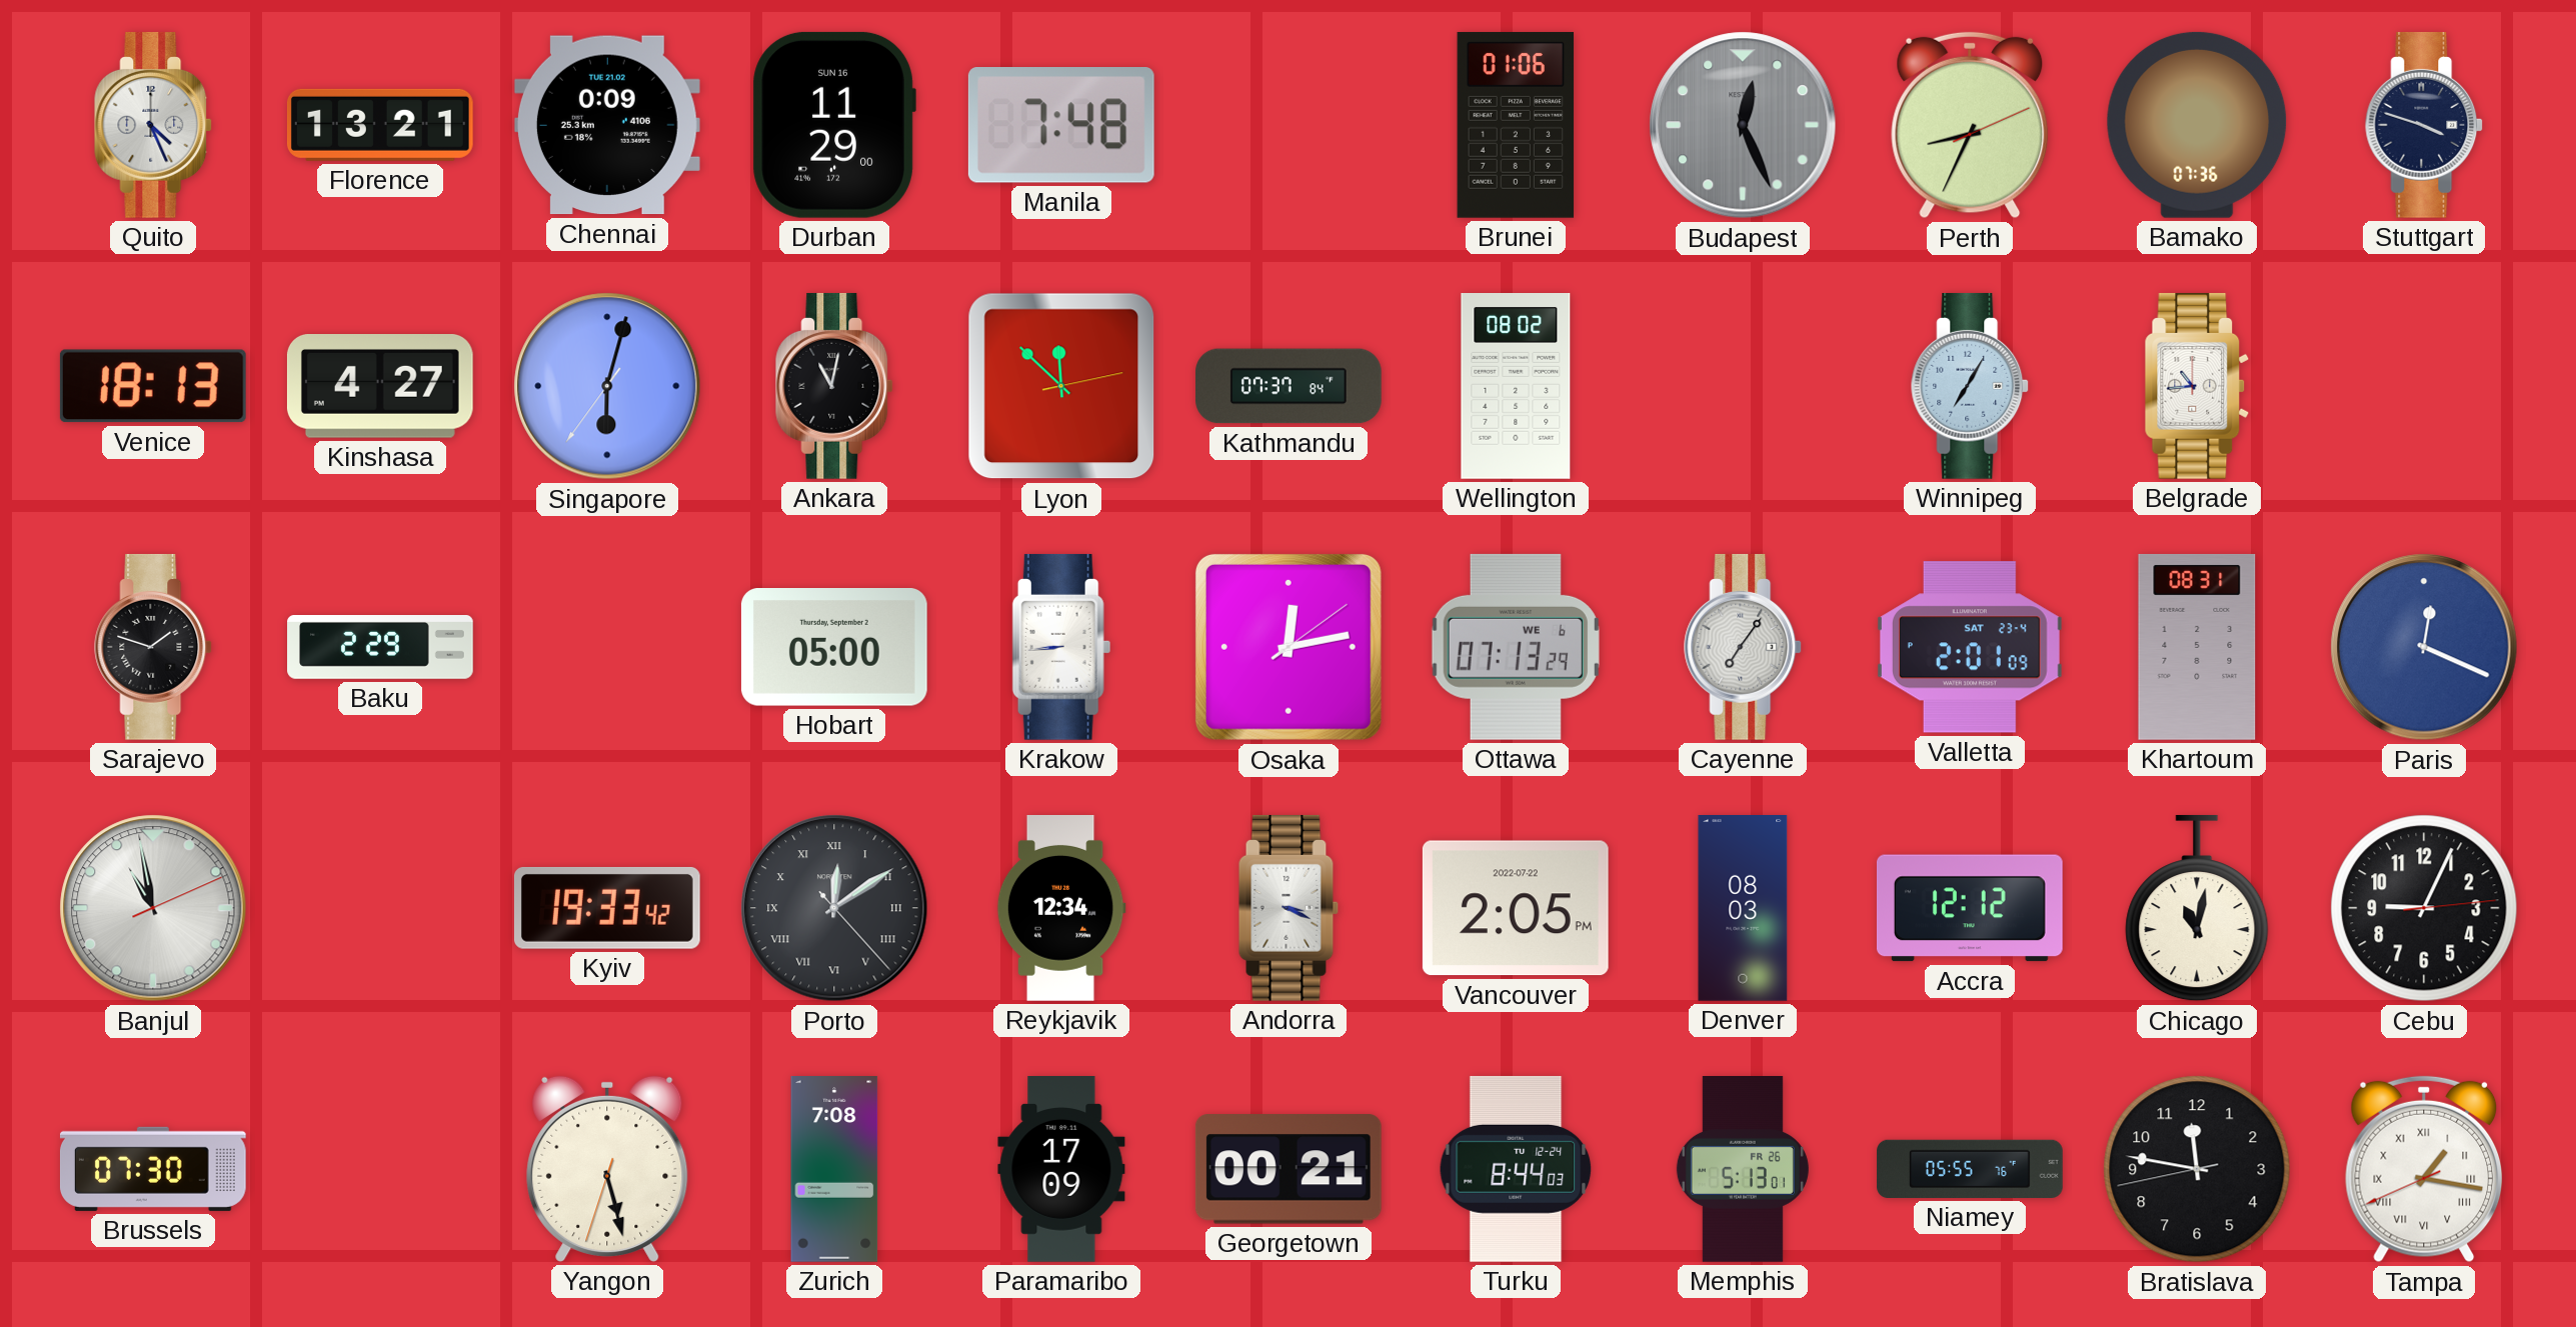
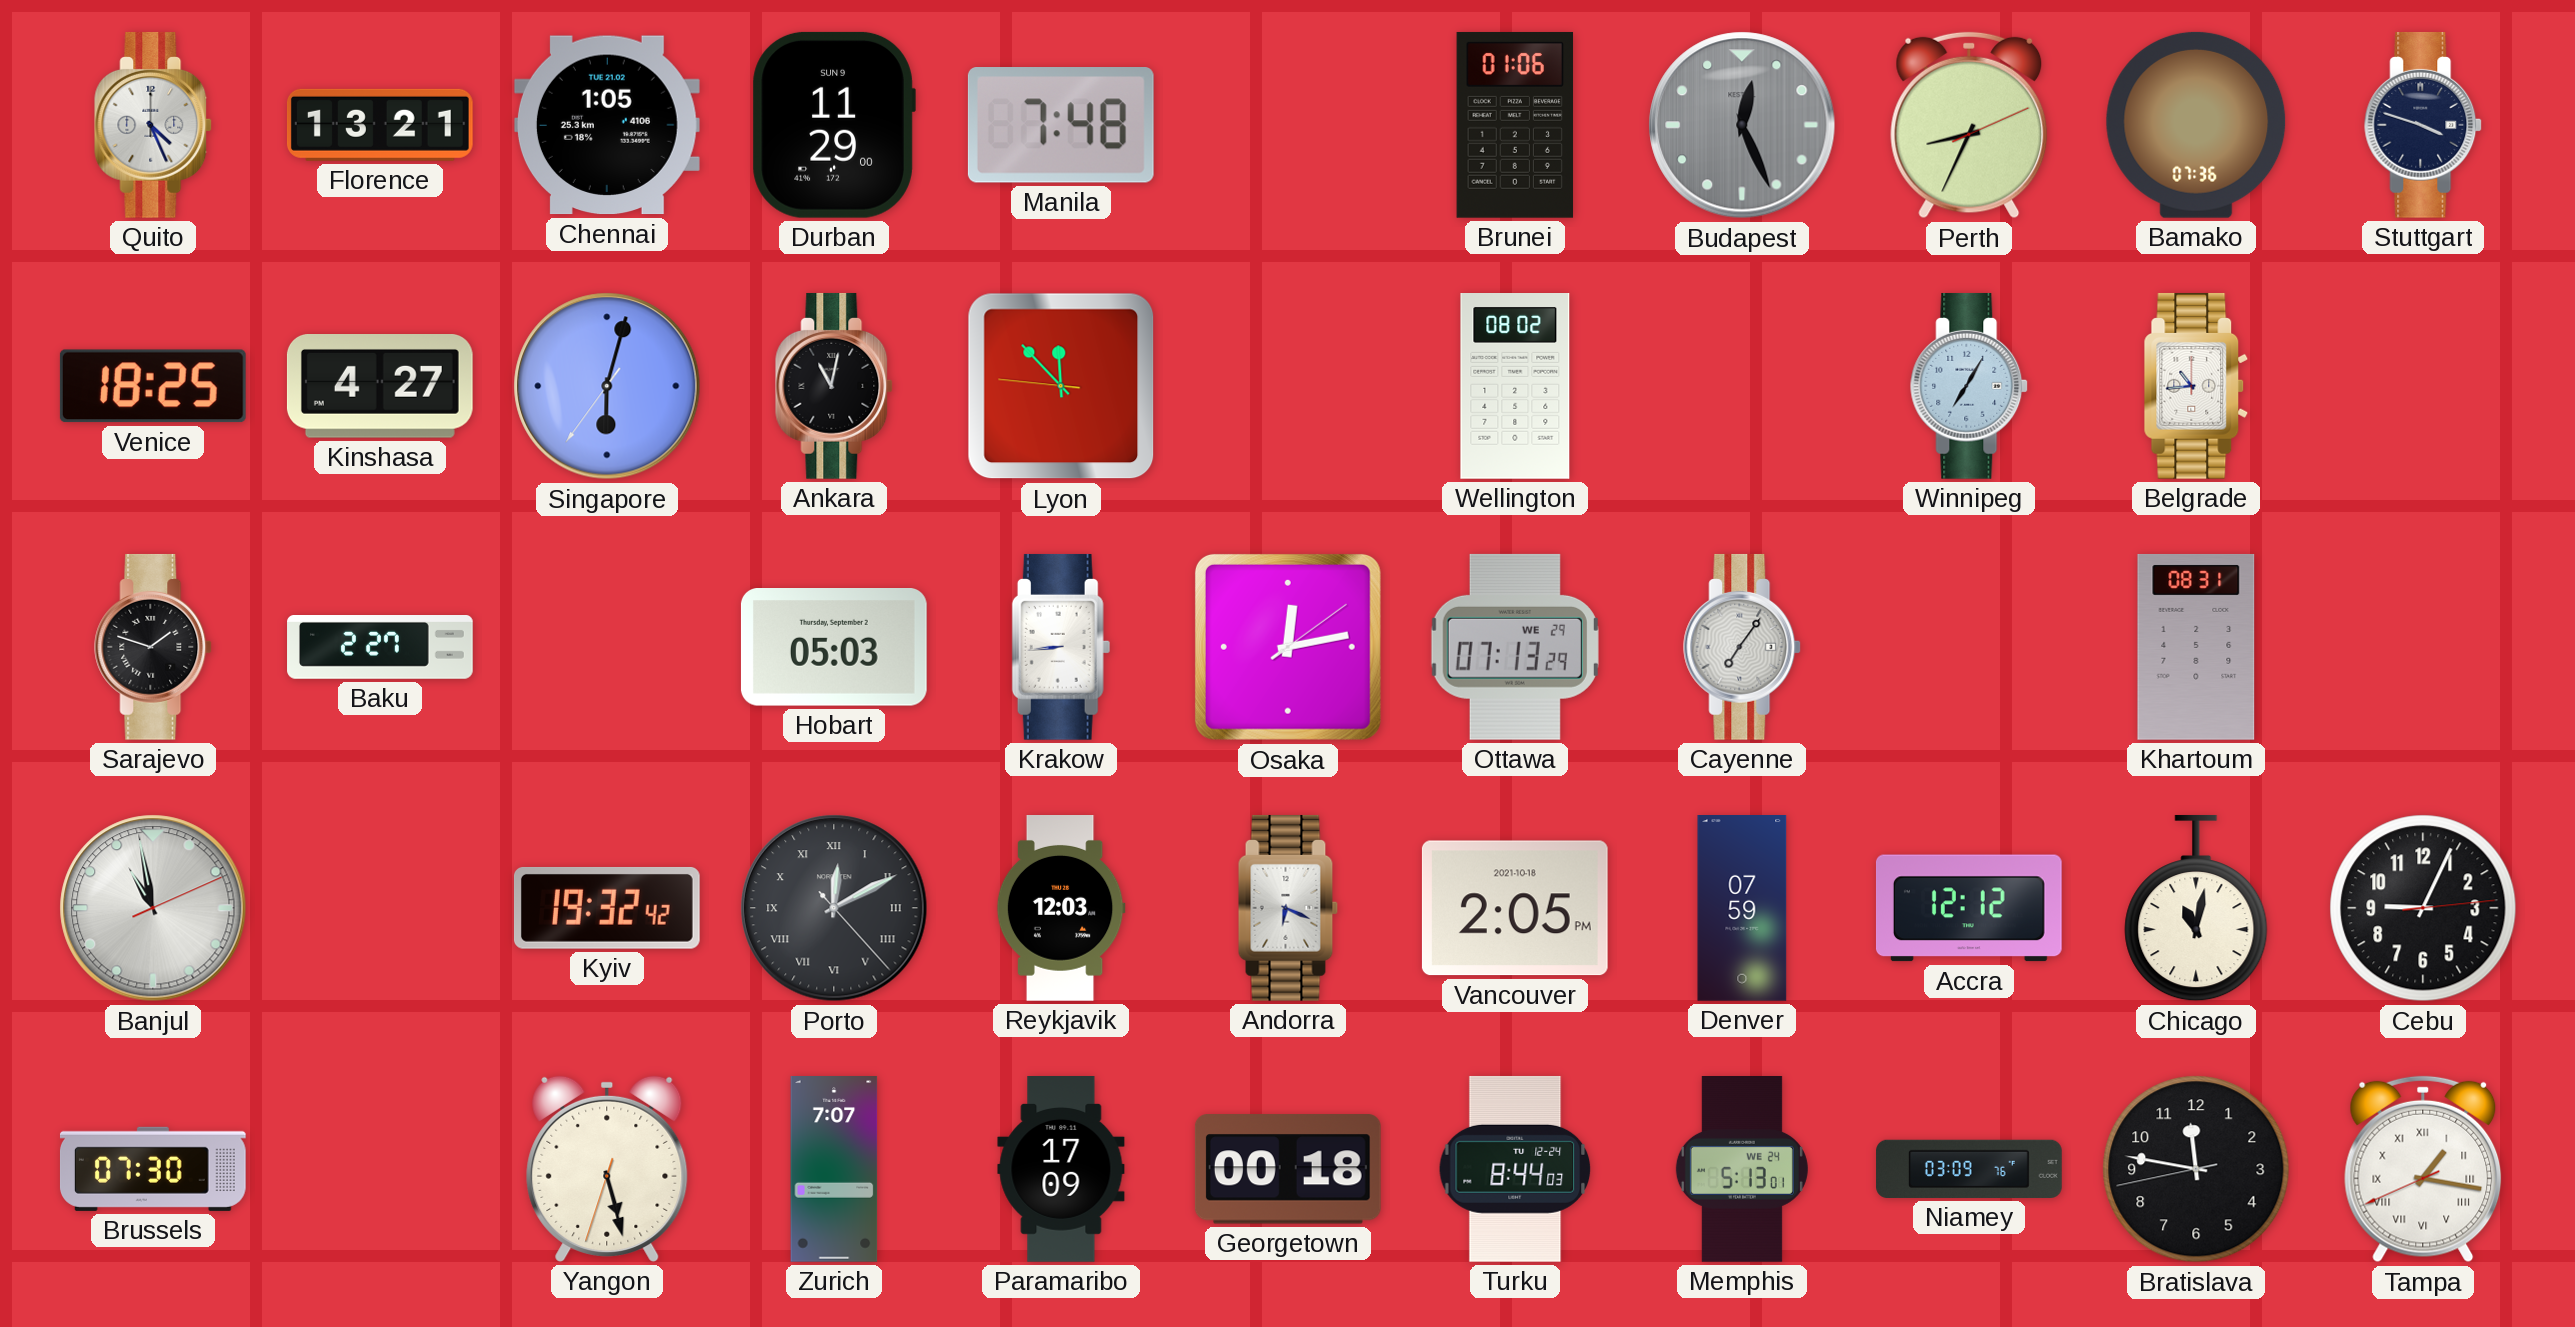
Chennai: 0:09 -> 1:05
Durban date: SUN 16 -> SUN 9
Venice: 18:13 -> 18:25
Lyon: 11:52:13 -> 11:52:46
Kathmandu: 07:37 -> none
Baku: 2:29 -> 2:27
Hobart: 05:00 -> 05:03
Ottawa date: WE 6 -> WE 29
Valletta: 2:01 -> none
Paris: 12:19 -> none
Kyiv: 19:33 -> 19:32
Porto: 12:09 -> 12:10
Reykjavik: 12:34 -> 12:03
Andorra: 3:19 -> 6:19
Vancouver date: 2022-07-22 -> 2021-10-18
Denver: 08:03 -> 07:59
Zurich: 7:08 -> 7:07
Georgetown: 00:21 -> 00:18
Memphis date: FR 26 -> WE 24
Niamey: 05:55 -> 03:09
